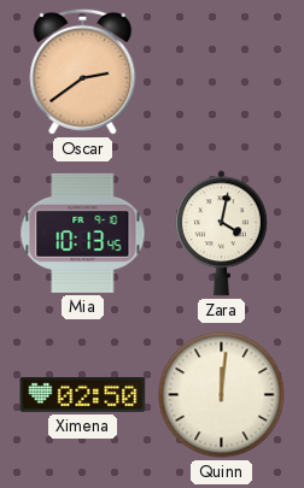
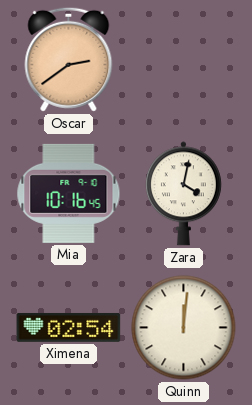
Mia: 10:13 -> 10:16
Ximena: 02:50 -> 02:54
